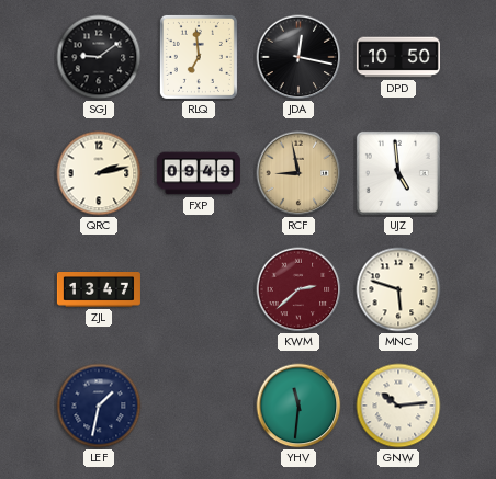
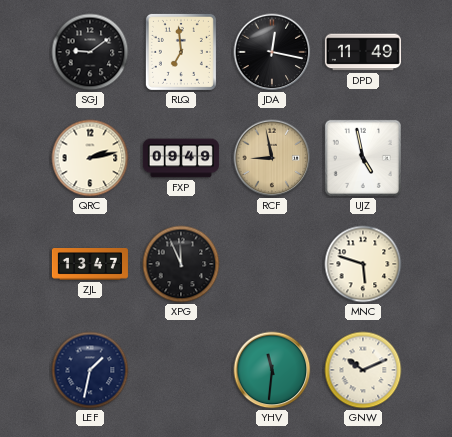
DPD: 10:50 -> 11:49
UJZ: 4:59 -> 4:58
XPG: none -> 11:56
KWM: 2:38 -> none
GNW: 10:14 -> 10:11
